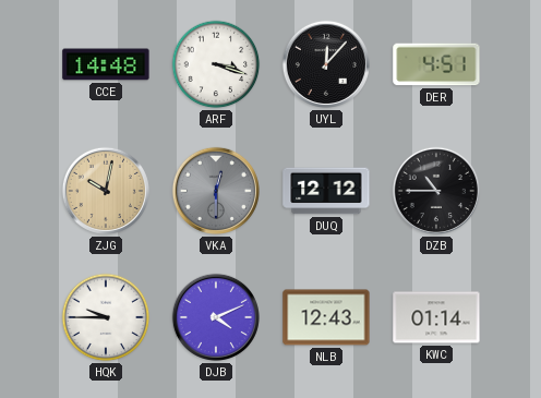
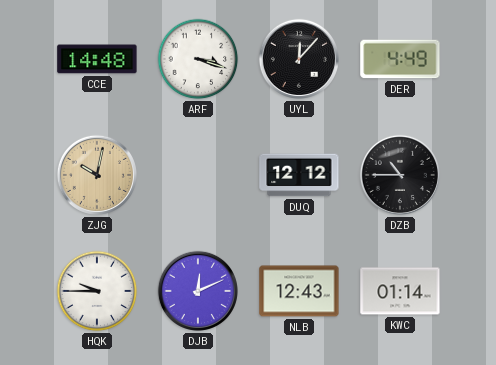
DER: 4:51 -> 4:49
VKA: 12:30 -> none
DJB: 4:11 -> 12:11
